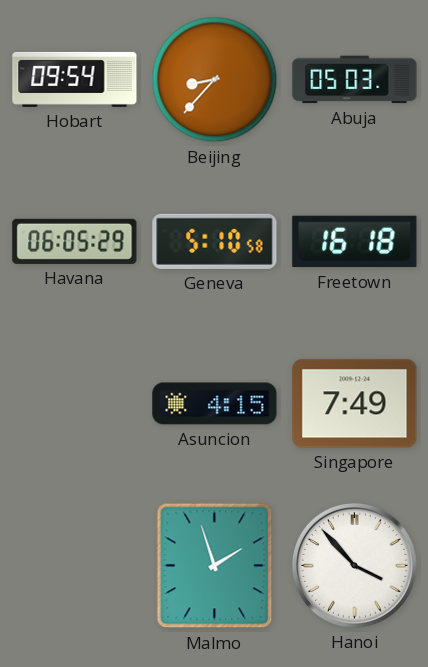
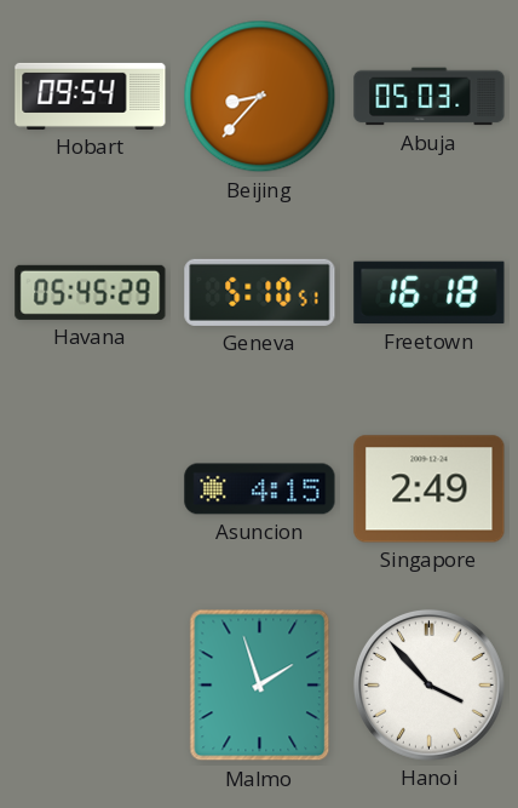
Havana: 06:05 -> 05:45
Geneva: 5:10:58 -> 5:10:51
Singapore: 7:49 -> 2:49
